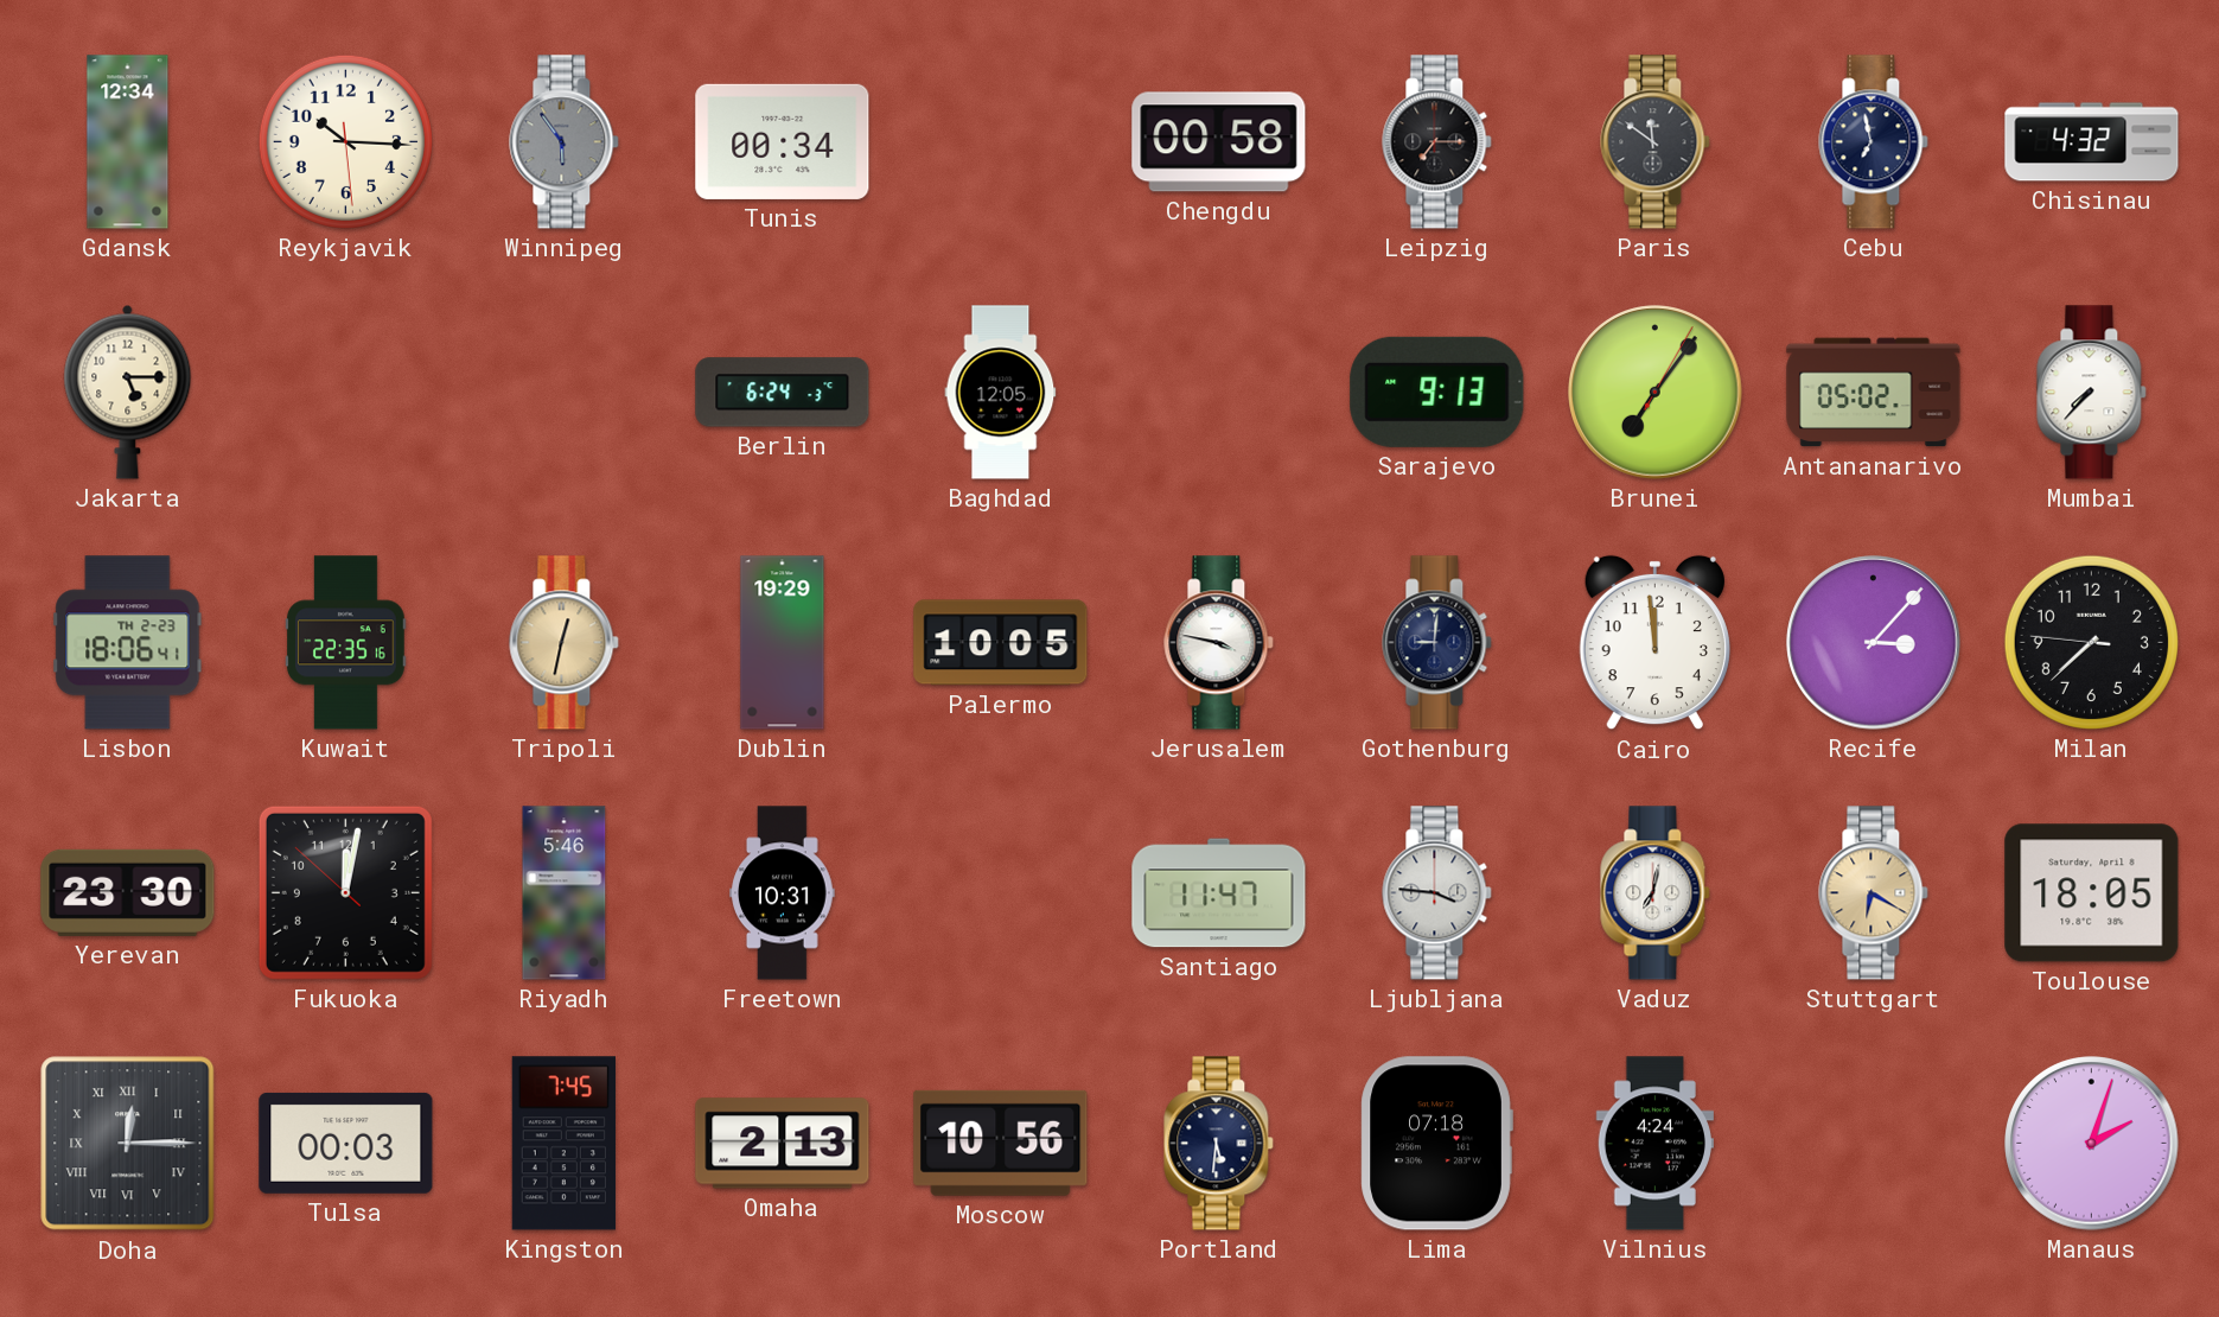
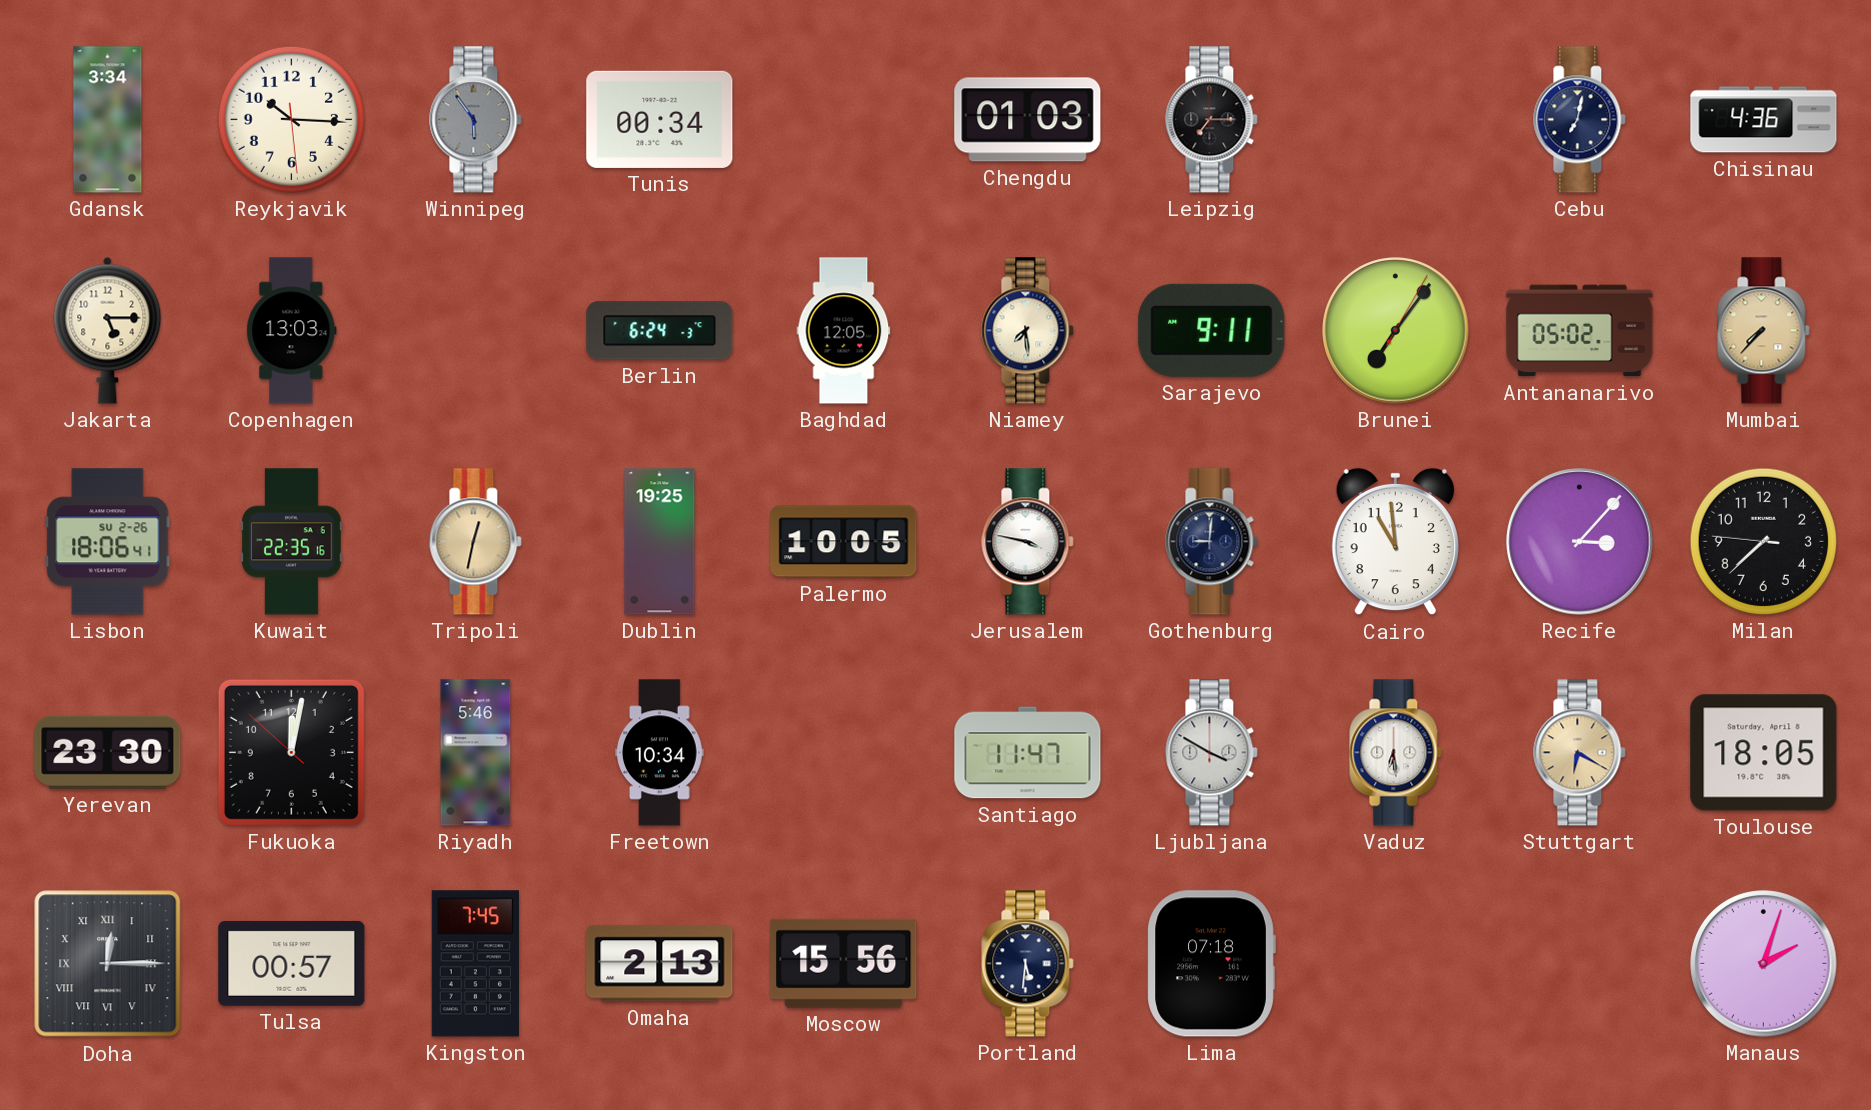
Gdansk: 12:34 -> 3:34
Chengdu: 00:58 -> 01:03
Paris: 11:51 -> none
Cebu: 6:58 -> 7:02
Chisinau: 4:32 -> 4:36
Copenhagen: none -> 13:03
Niamey: none -> 7:29
Sarajevo: 9:13 -> 9:11
Mumbai dial: white -> champagne
Lisbon date: TH 2-23 -> SU 2-26
Dublin: 19:29 -> 19:25
Cairo: 11:59 -> 10:59
Freetown: 10:31 -> 10:34
Ljubljana: 3:46 -> 3:50
Vaduz: 7:02 -> 6:29
Tulsa: 00:03 -> 00:57
Moscow: 10:56 -> 15:56
Vilnius: 4:24 -> none
